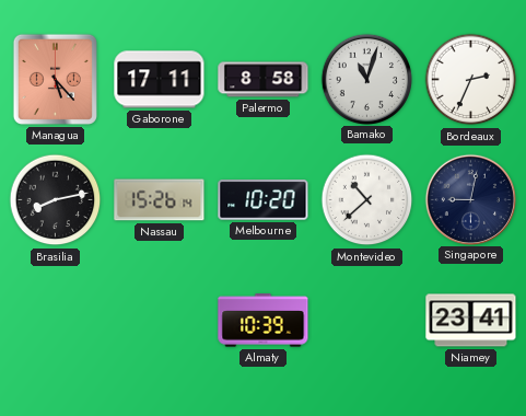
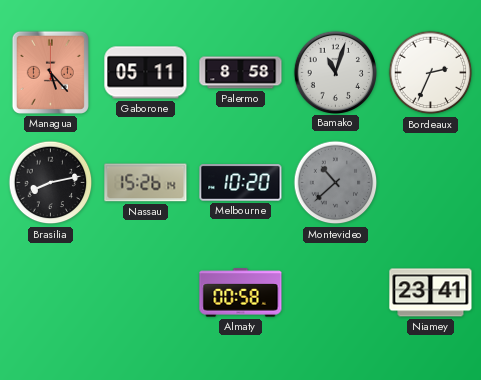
Gaborone: 17:11 -> 05:11
Montevideo dial: white -> grey
Singapore: 9:02 -> none
Almaty: 10:39 -> 00:58
